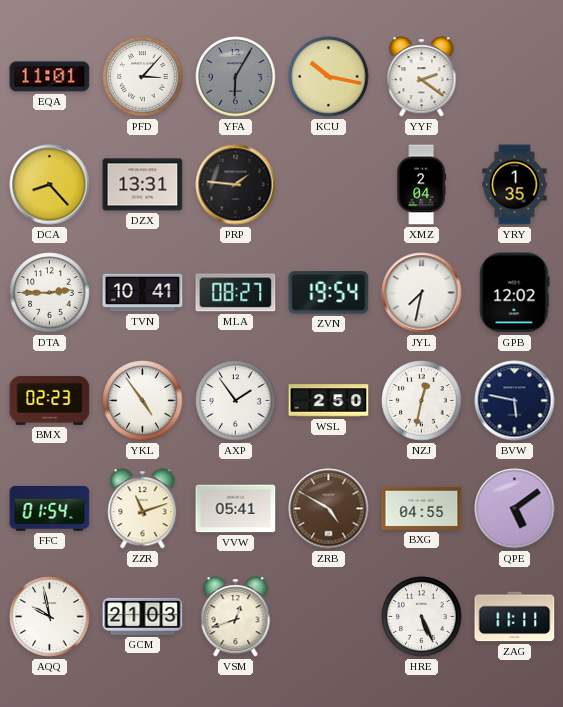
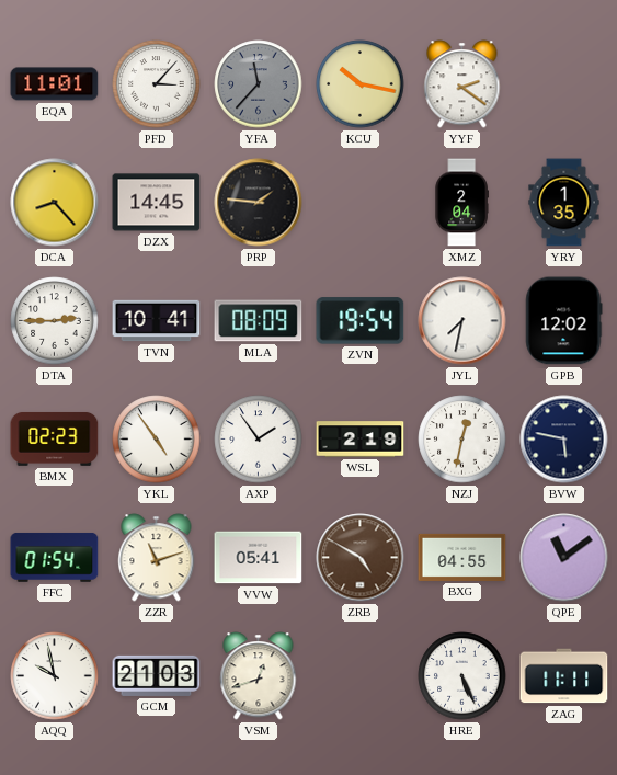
YFA: 6:05 -> 11:37
DZX: 13:31 -> 14:45
MLA: 08:27 -> 08:09
WSL: 2:50 -> 2:19
QPE: 5:09 -> 11:09
